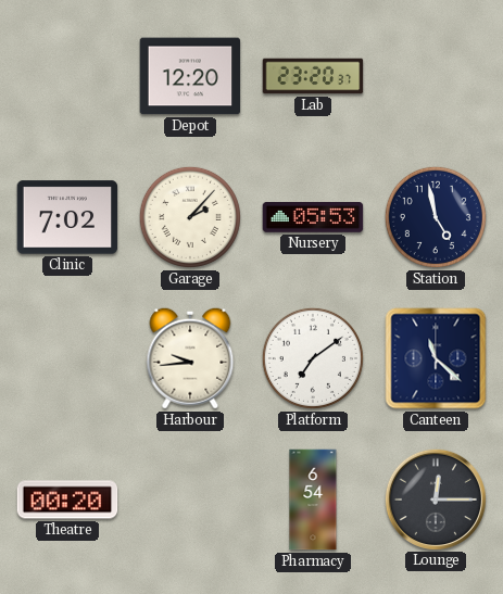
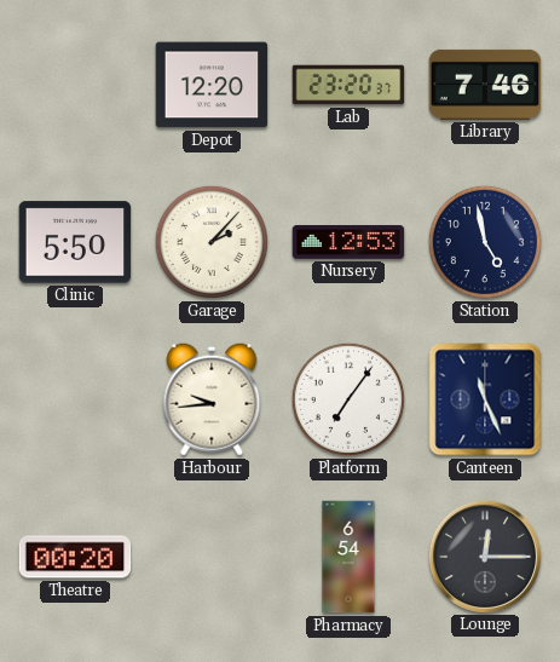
Library: none -> 7:46
Clinic: 7:02 -> 5:50
Nursery: 05:53 -> 12:53
Platform: 7:09 -> 7:06
Canteen: 11:22 -> 11:26
